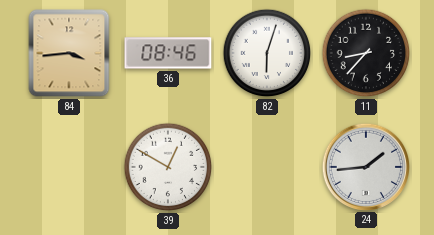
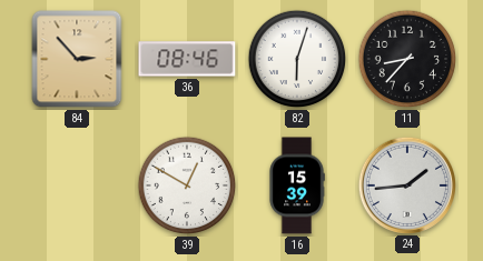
84: 3:44 -> 2:53
16: none -> 15:39
